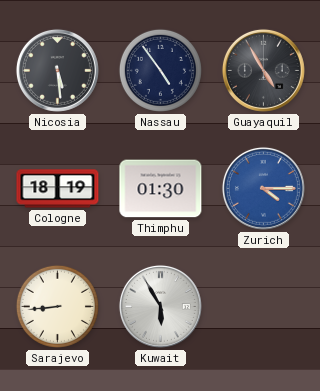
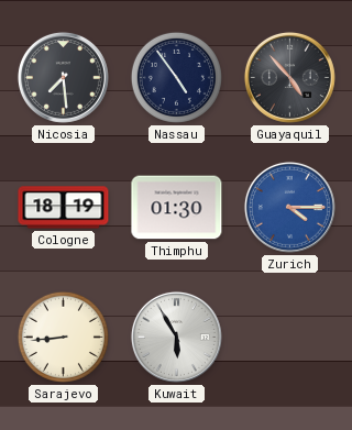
Nicosia: 5:29 -> 7:29
Guayaquil: 4:55 -> 4:53
